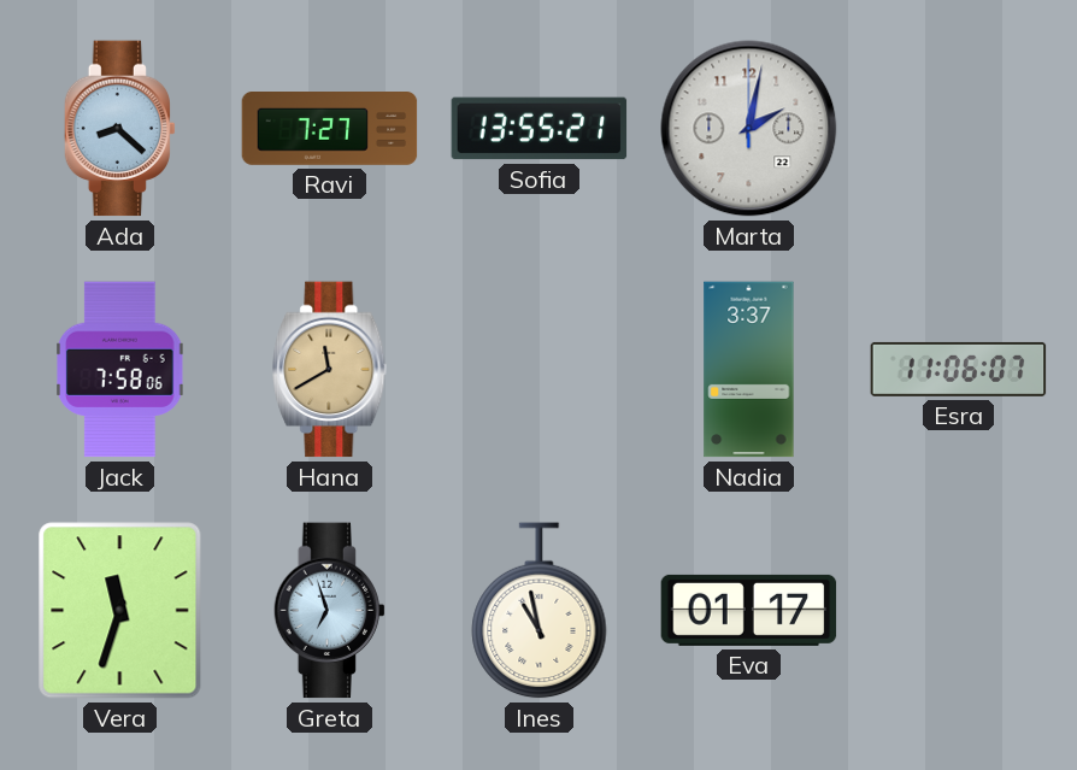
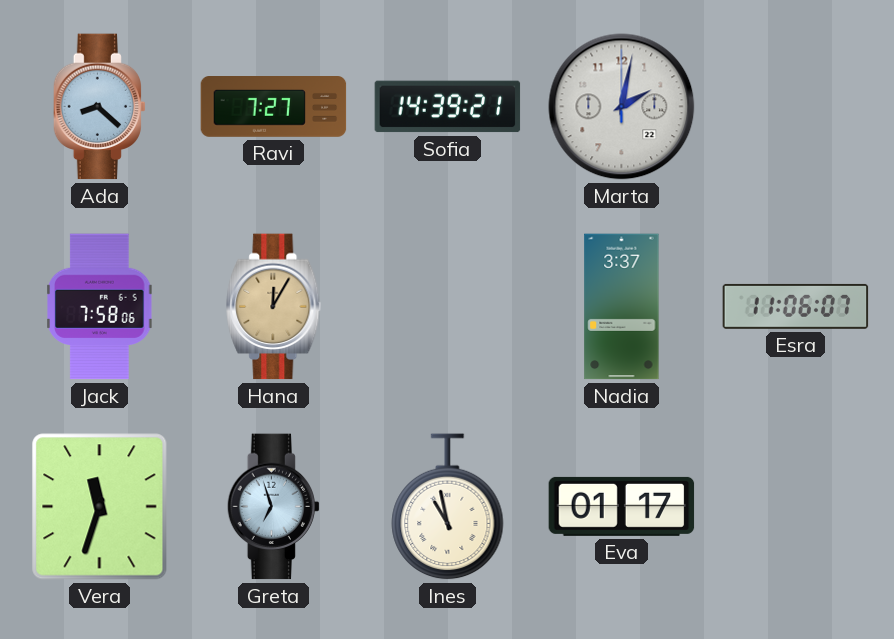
Sofia: 13:55 -> 14:39
Hana: 11:40 -> 12:05
